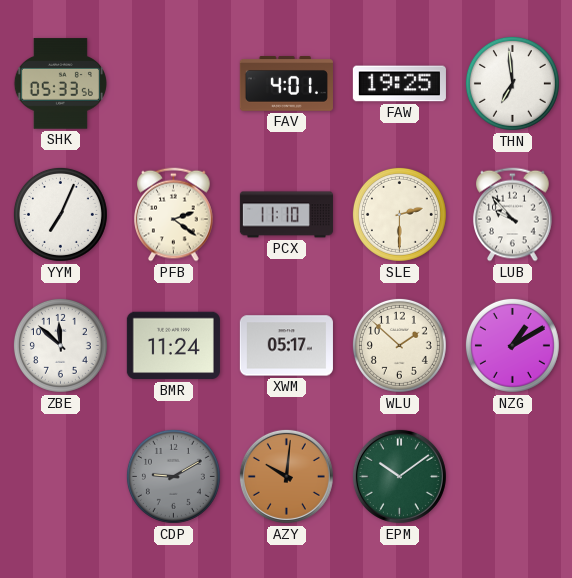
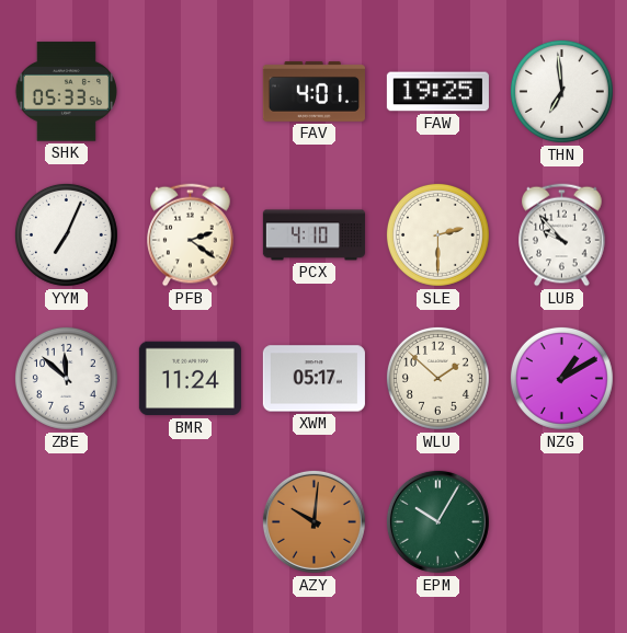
PCX: 11:10 -> 4:10
CDP: 9:10 -> none
EPM: 10:09 -> 10:05
